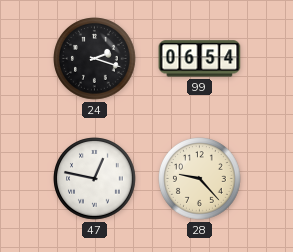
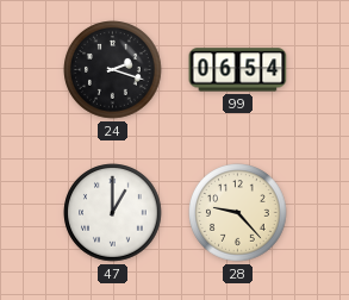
47: 12:47 -> 1:00
